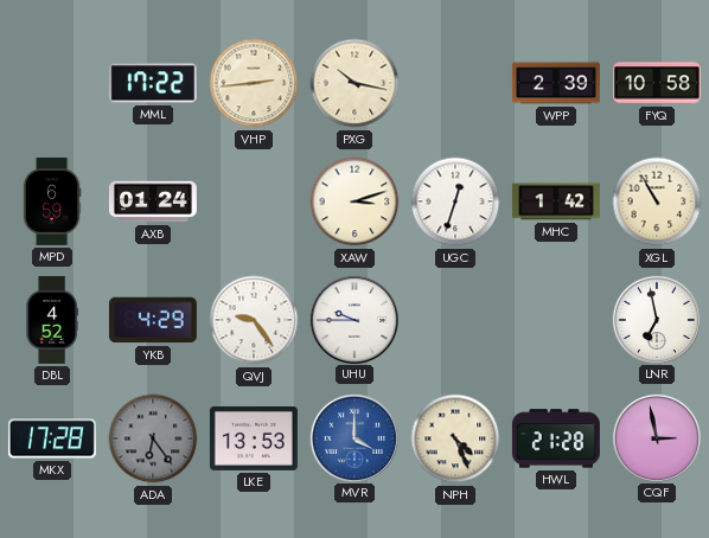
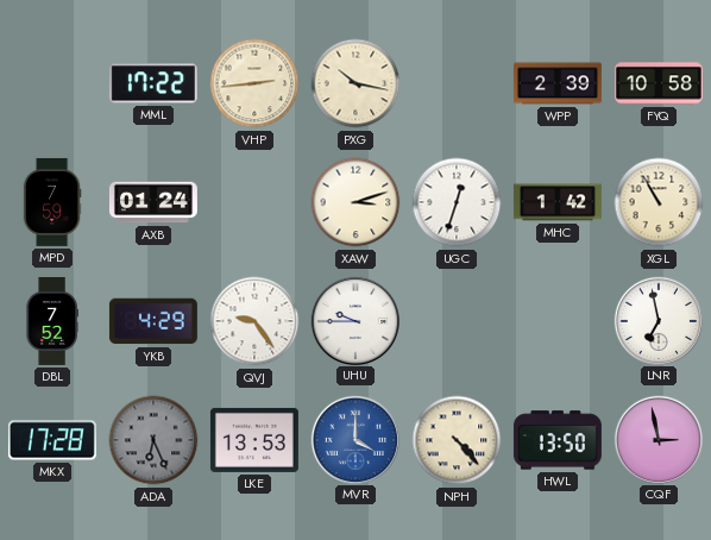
MPD: 6:59 -> 7:59
DBL: 4:52 -> 7:52
ADA: 6:24 -> 6:26
NPH: 4:26 -> 4:23
HWL: 21:28 -> 13:50
